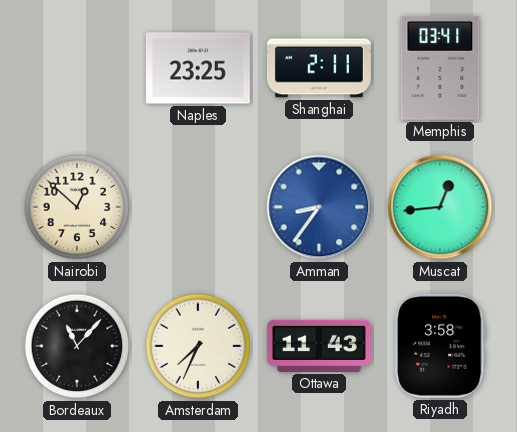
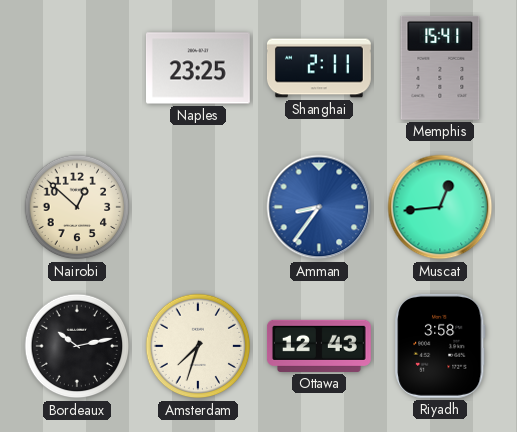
Memphis: 03:41 -> 15:41
Bordeaux: 11:07 -> 10:13
Amsterdam: 7:34 -> 7:33
Ottawa: 11:43 -> 12:43
